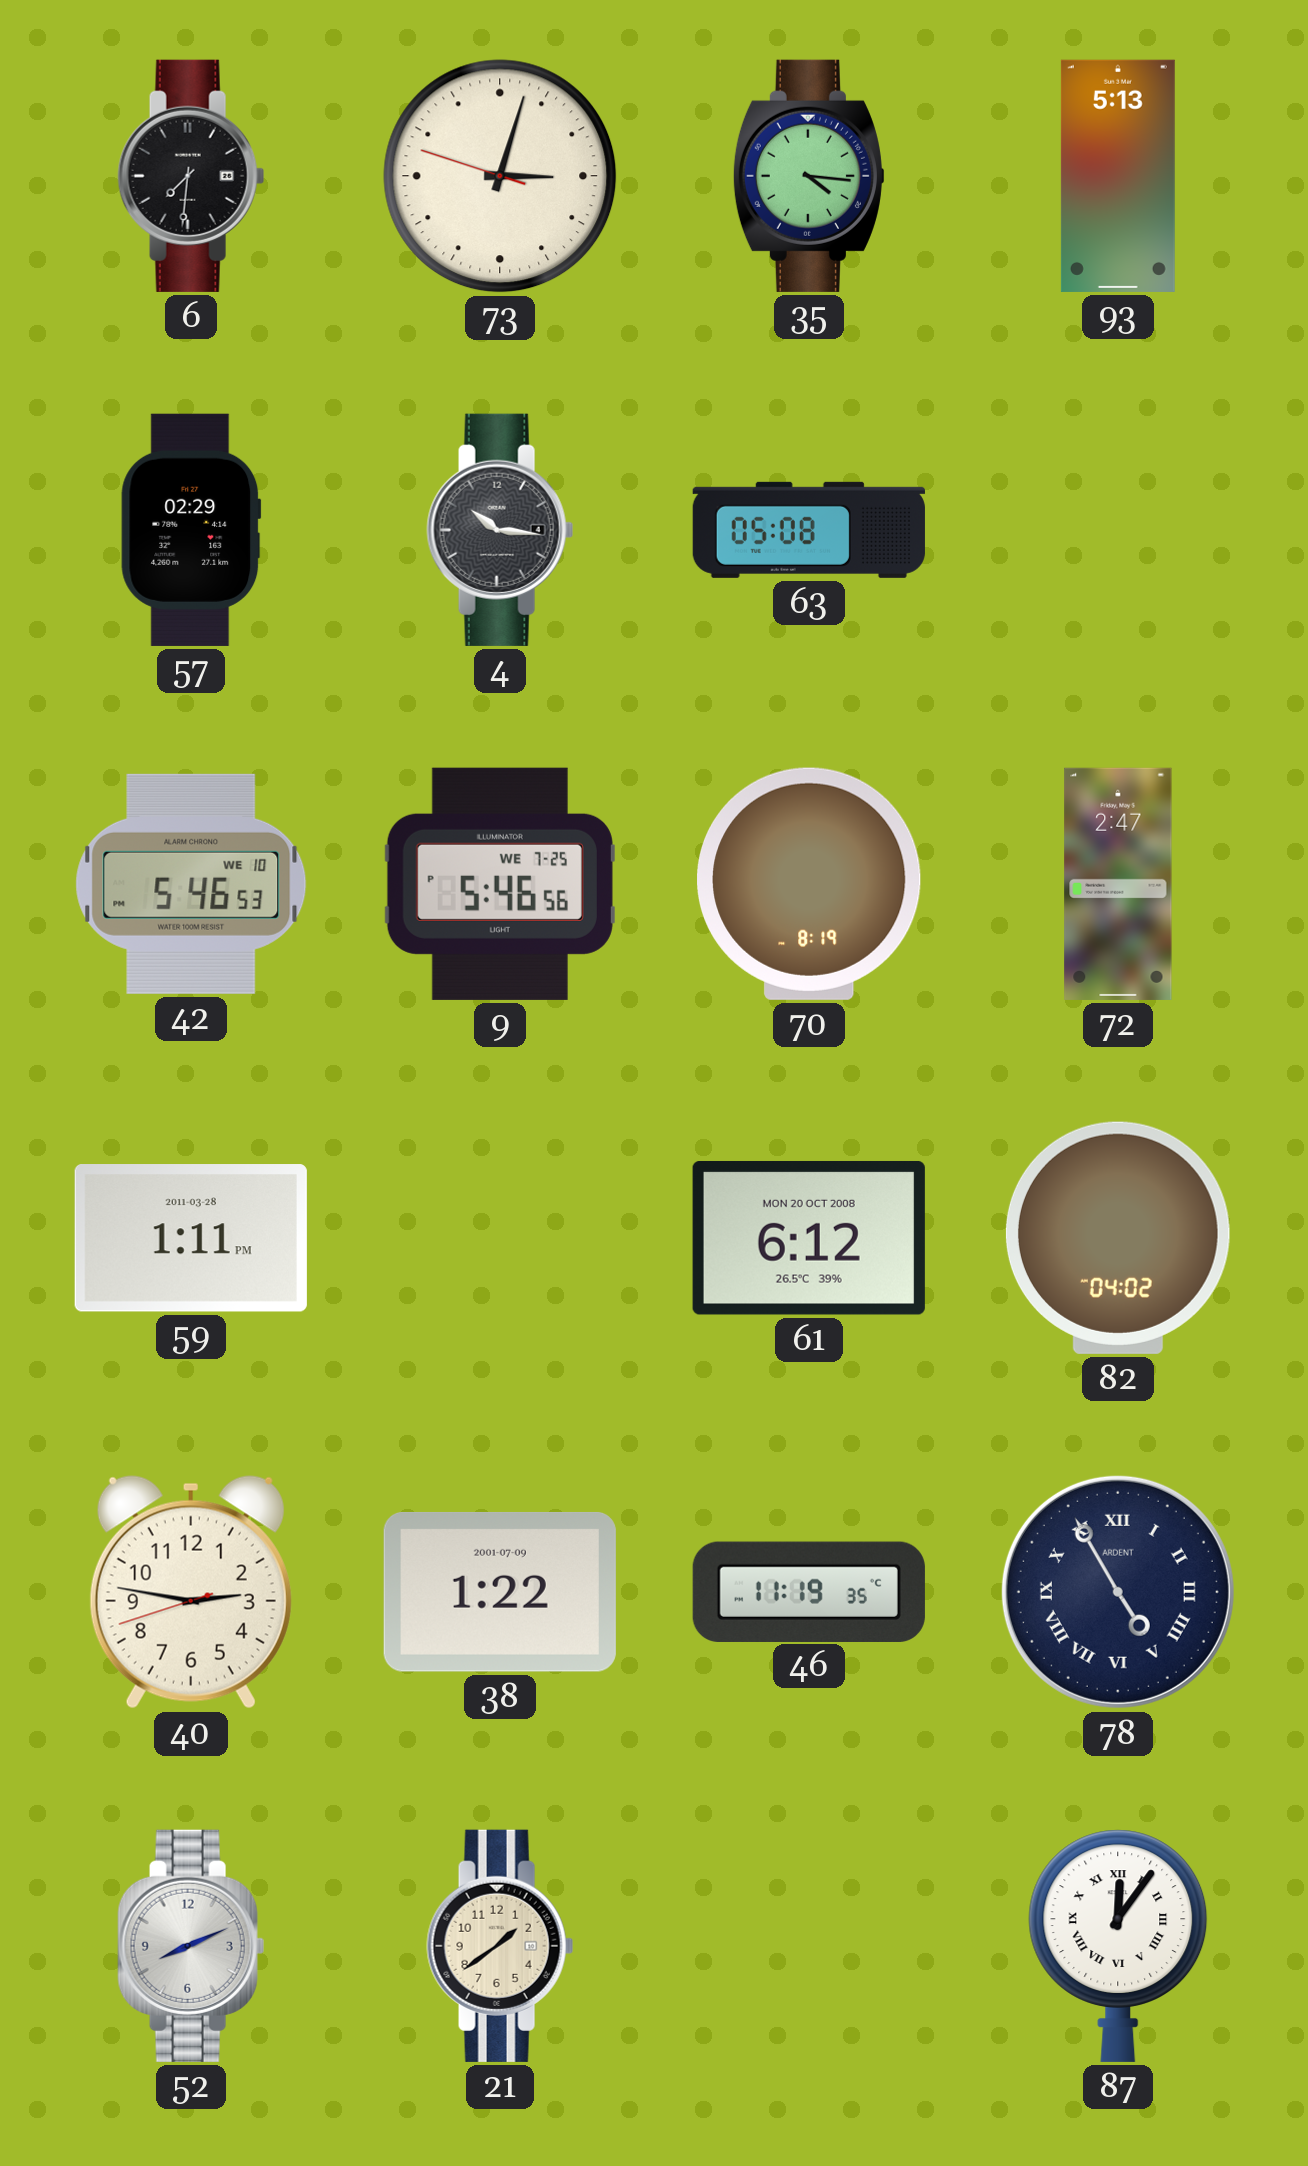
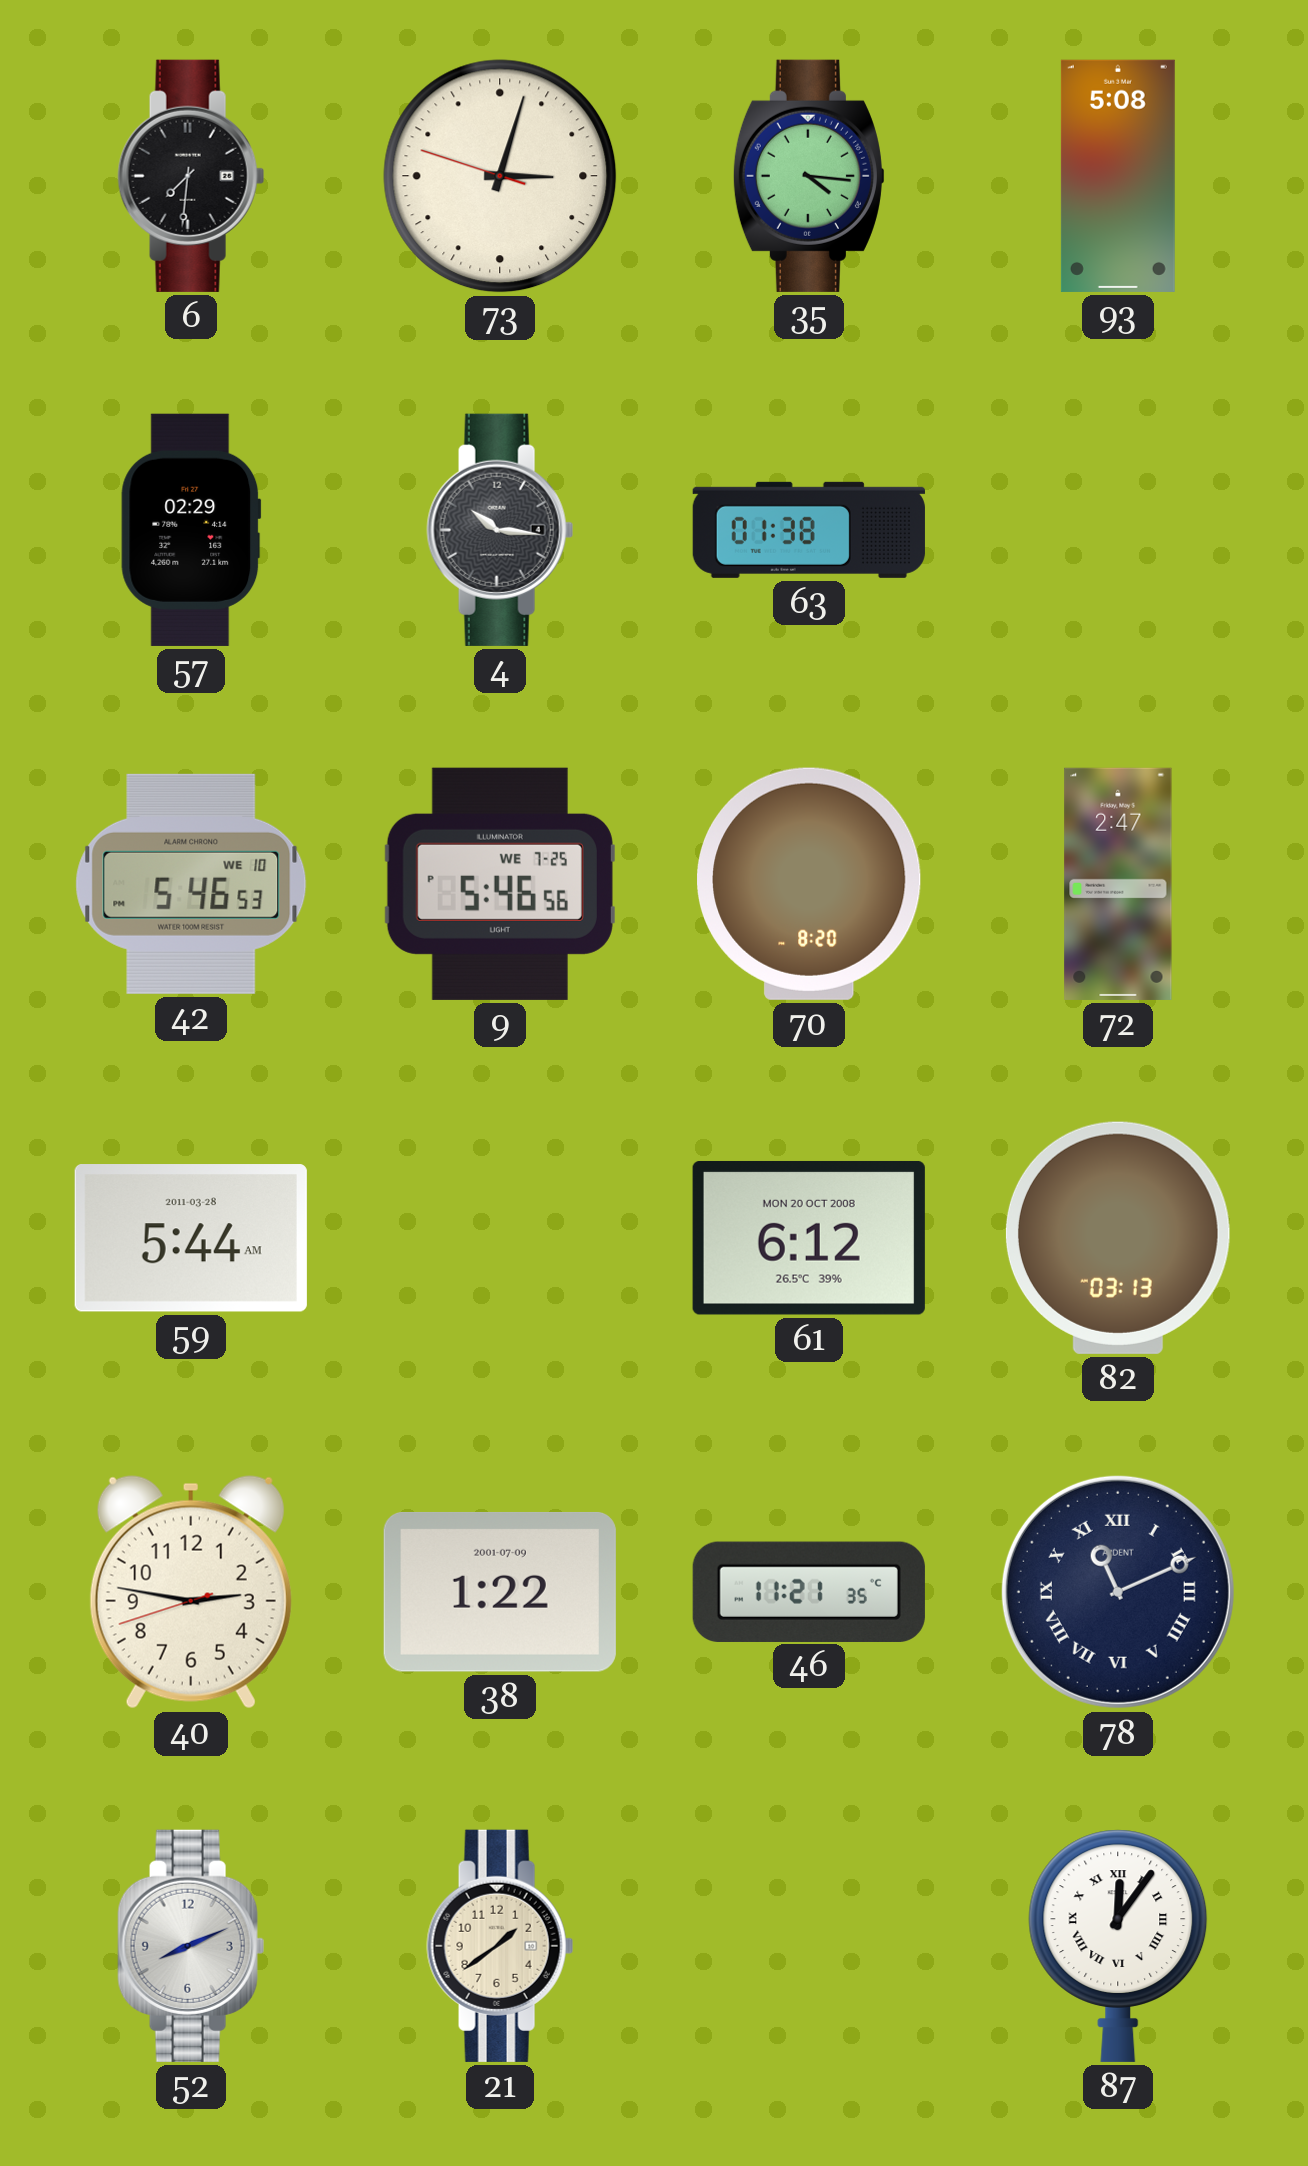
93: 5:13 -> 5:08
63: 05:08 -> 01:38
70: 8:19 -> 8:20
59: 1:11 -> 5:44
82: 04:02 -> 03:13
46: 11:19 -> 11:21
78: 4:55 -> 11:11
